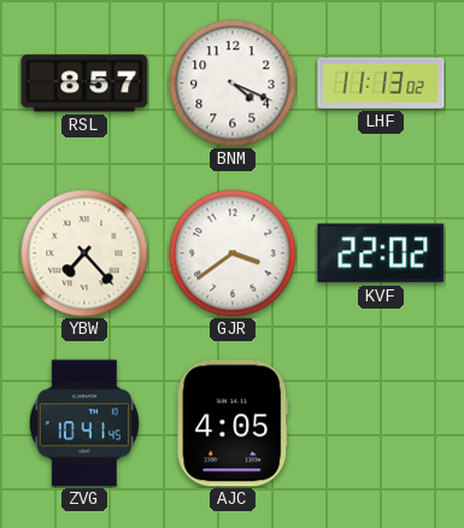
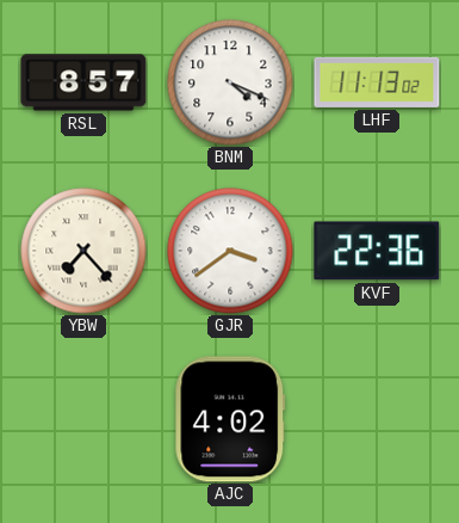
KVF: 22:02 -> 22:36
ZVG: 10:41 -> none
AJC: 4:05 -> 4:02
